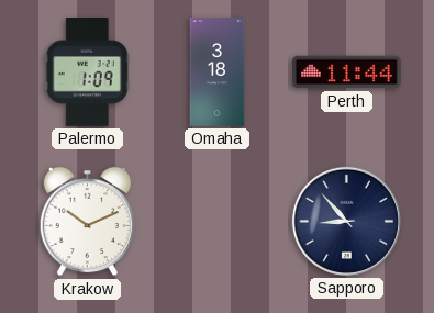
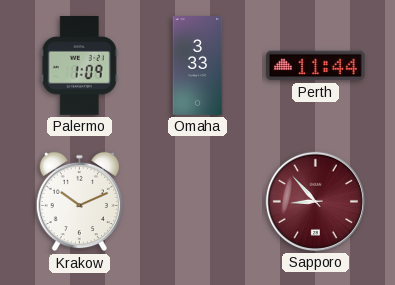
Omaha: 3:18 -> 3:33
Sapporo dial: navy -> burgundy
